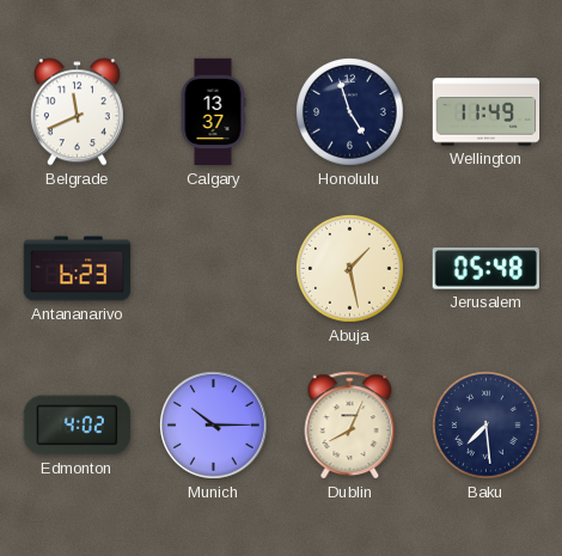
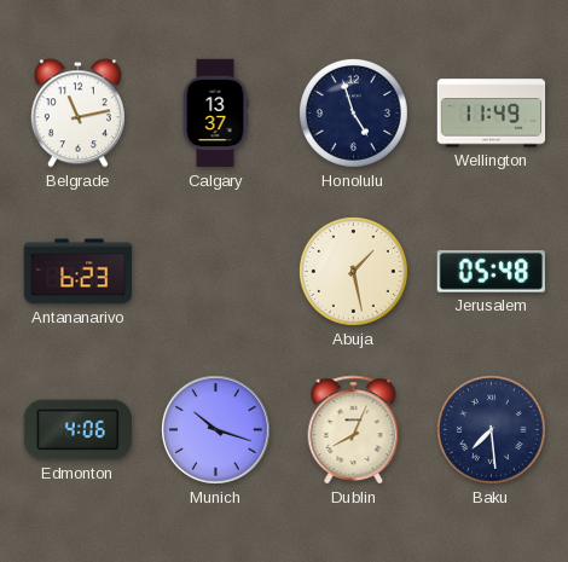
Belgrade: 11:41 -> 11:13
Edmonton: 4:02 -> 4:06
Munich: 10:15 -> 10:18
